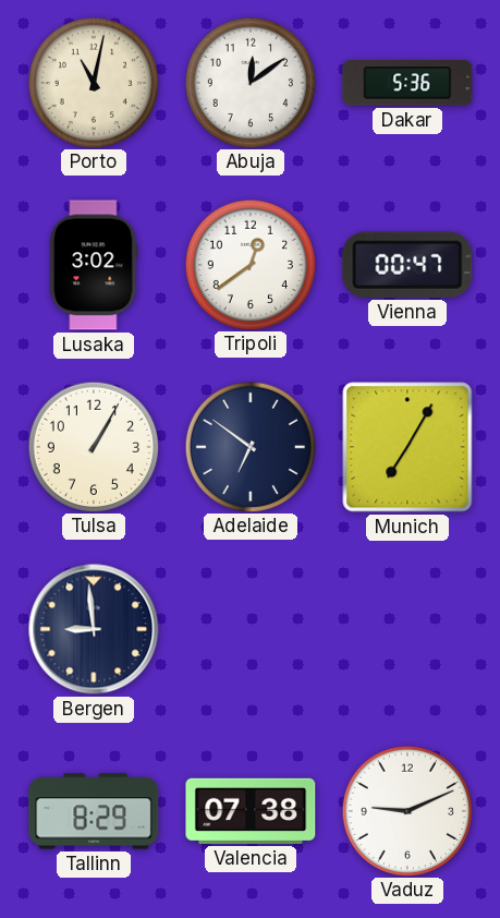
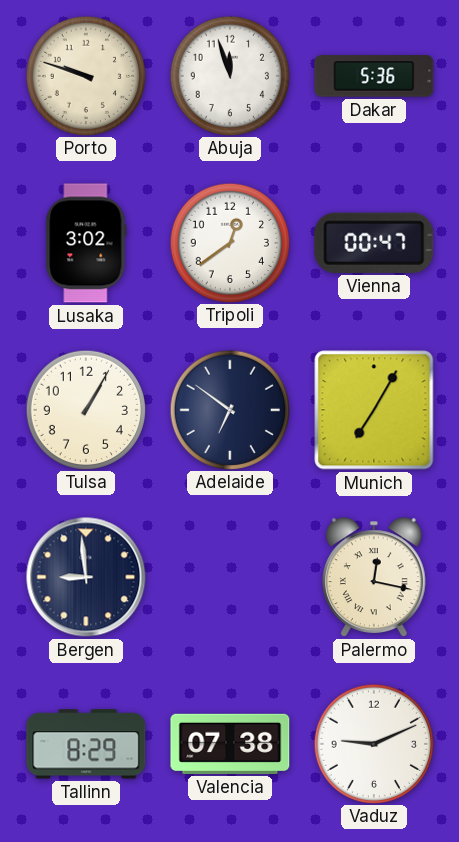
Porto: 11:02 -> 9:48
Abuja: 12:09 -> 11:57
Palermo: none -> 12:17
